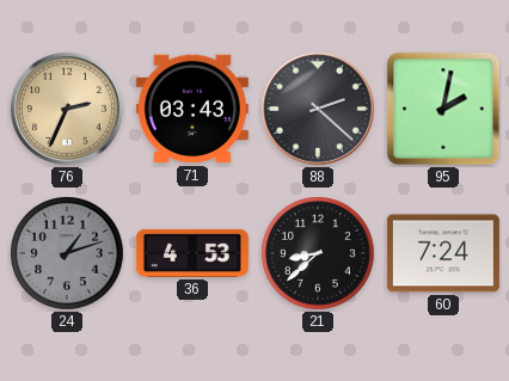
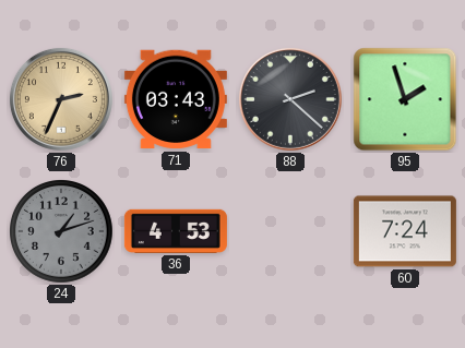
95: 2:02 -> 1:57
21: 8:38 -> none
